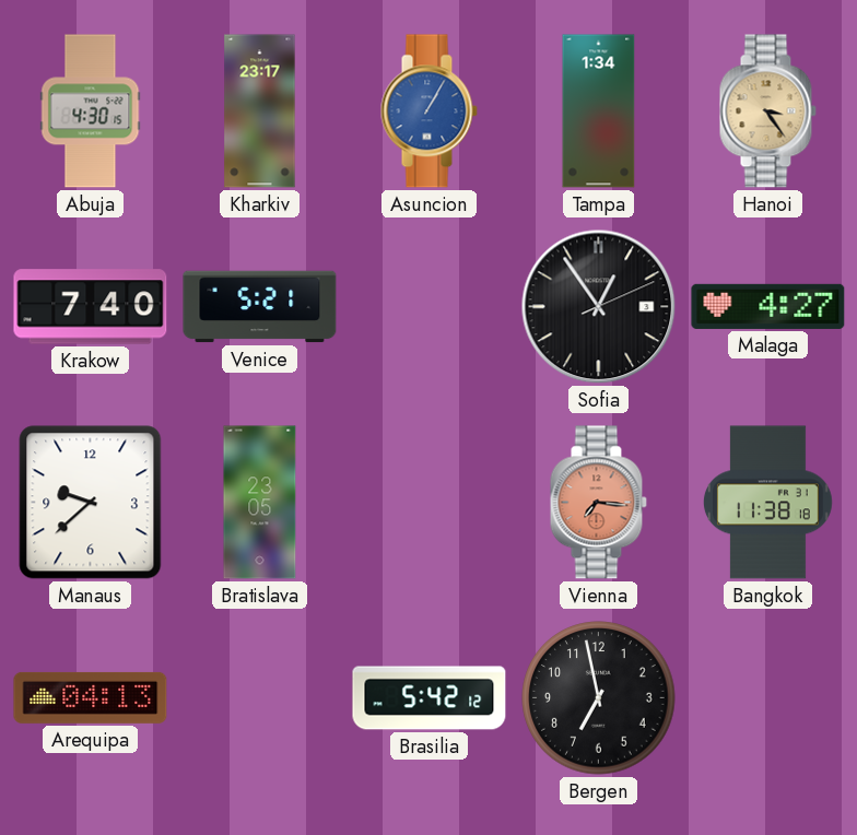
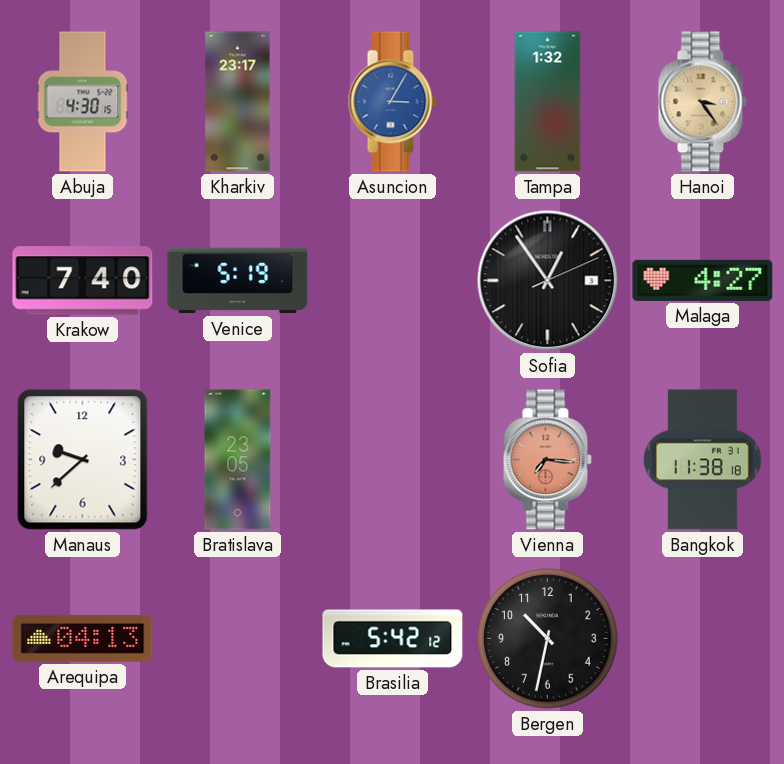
Asuncion: 1:05 -> 3:05
Tampa: 1:34 -> 1:32
Venice: 5:21 -> 5:19
Bergen: 6:58 -> 10:32
